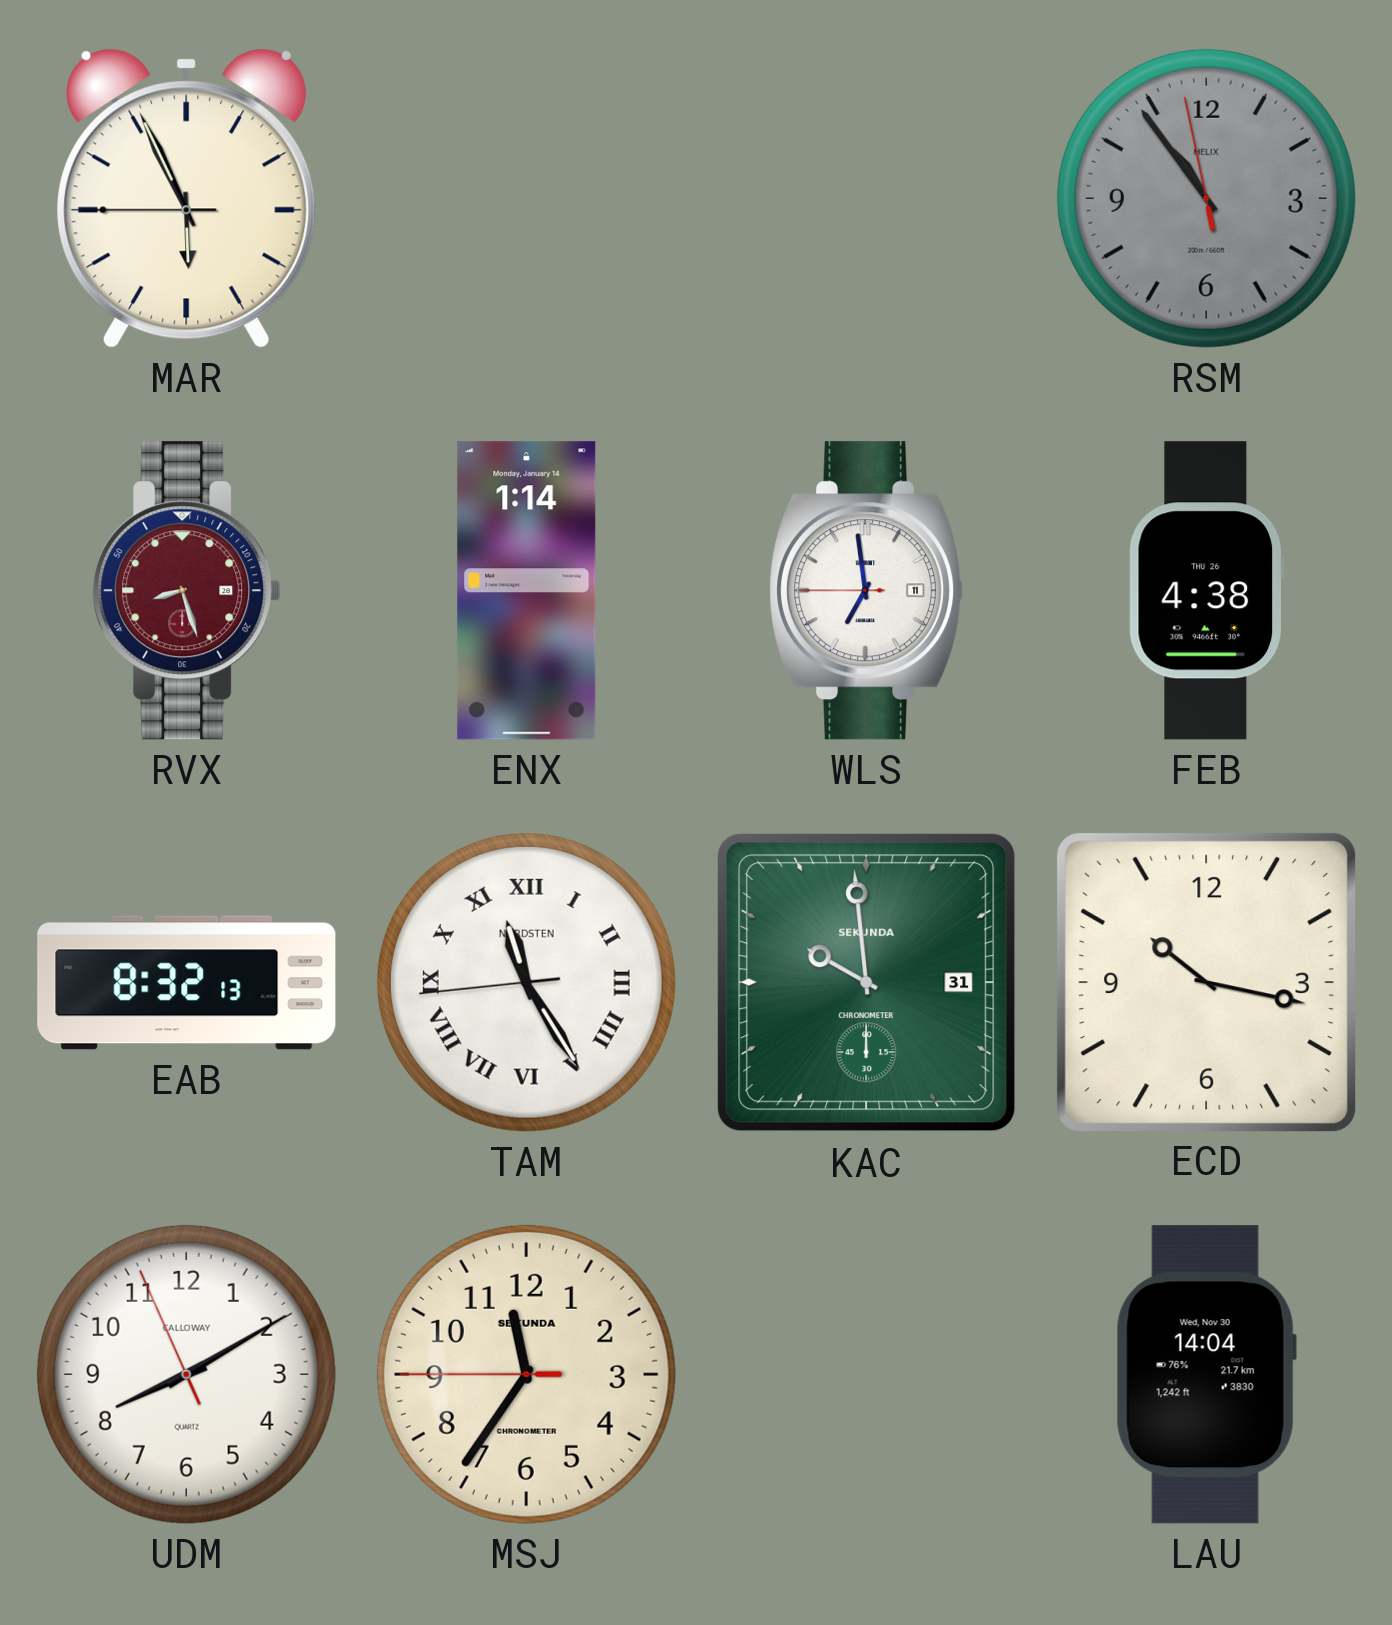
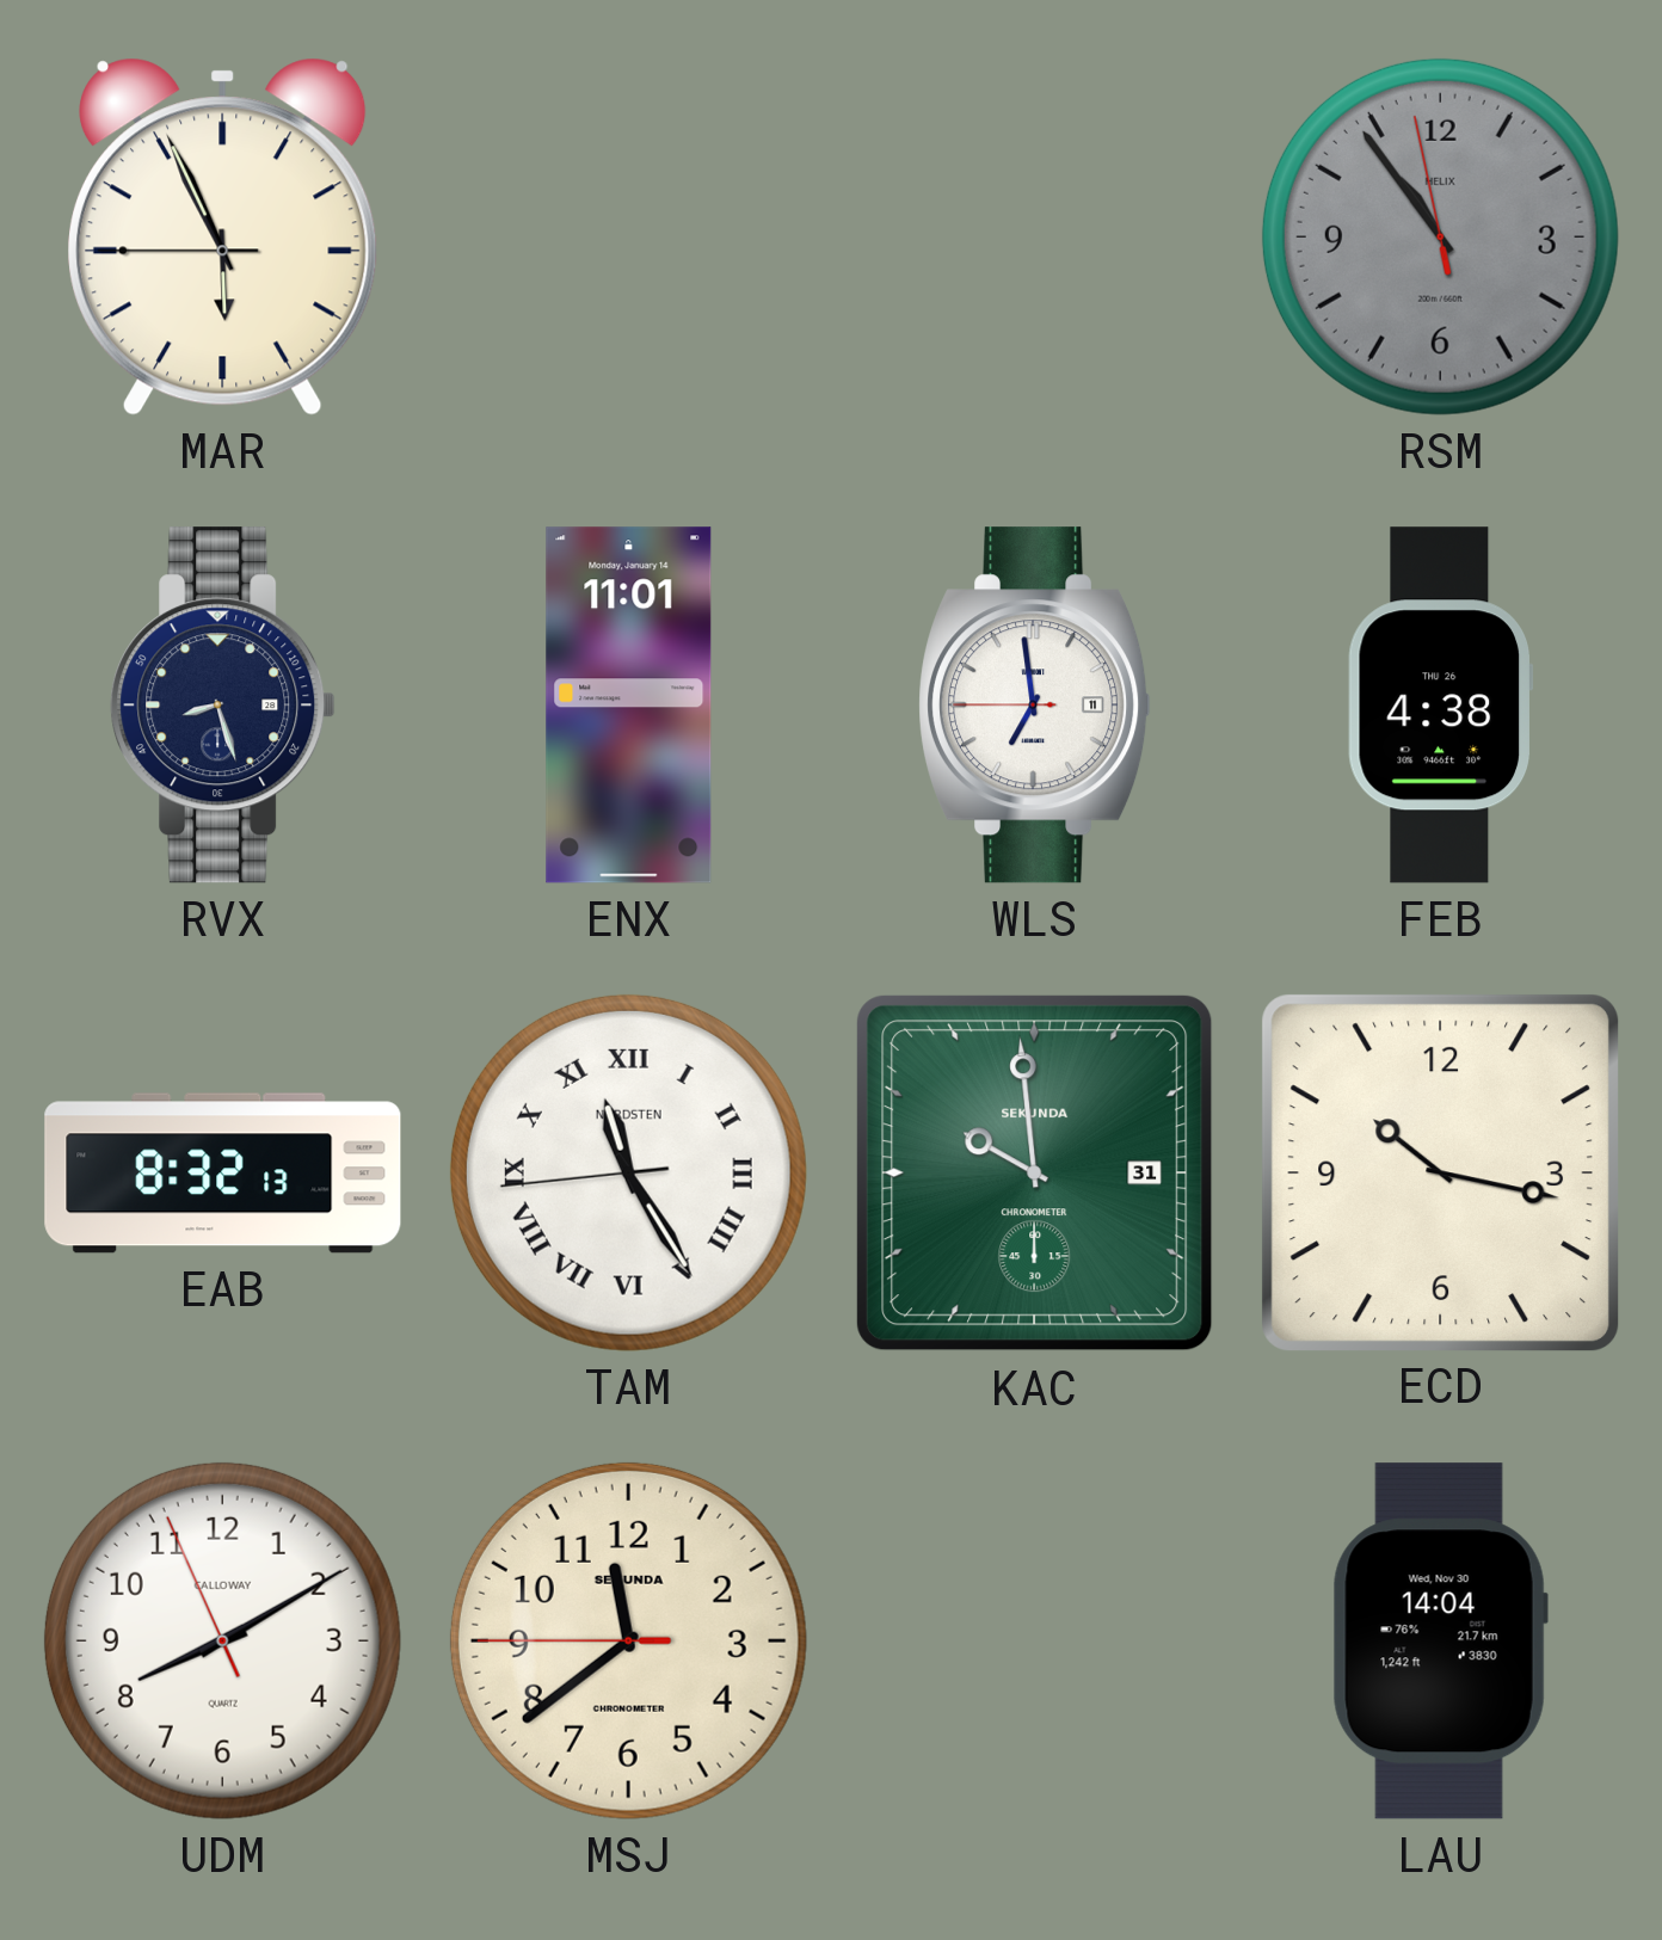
RVX dial: burgundy -> navy
ENX: 1:14 -> 11:01
MSJ: 11:35 -> 11:38
